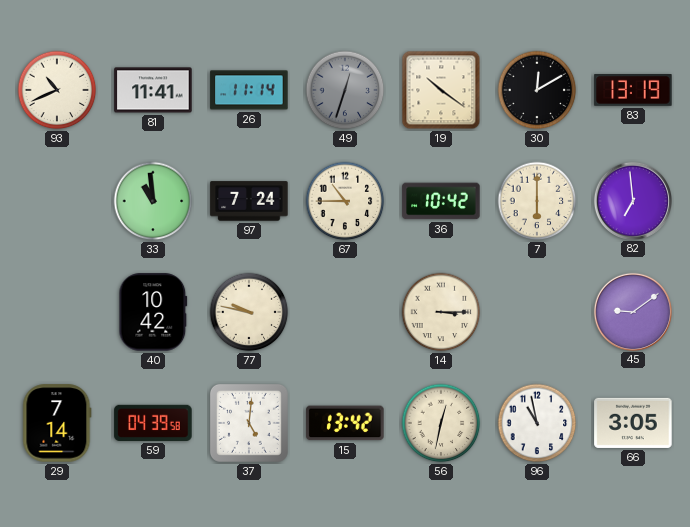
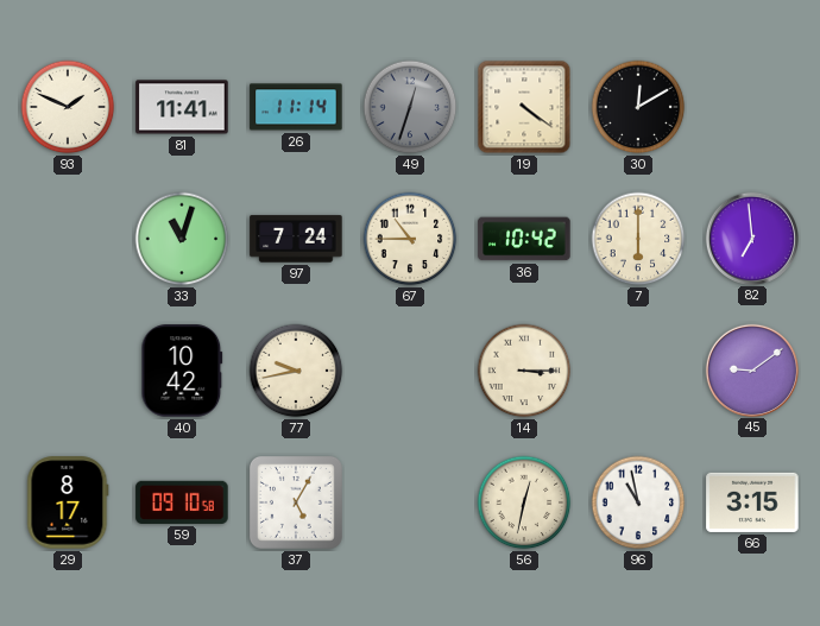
93: 10:41 -> 1:49
19: 10:21 -> 4:21
83: 13:19 -> none
33: 10:59 -> 11:03
77: 9:47 -> 9:43
29: 7:14 -> 8:17
59: 04:39 -> 09:10
37: 5:01 -> 5:05
15: 13:42 -> none
66: 3:05 -> 3:15
